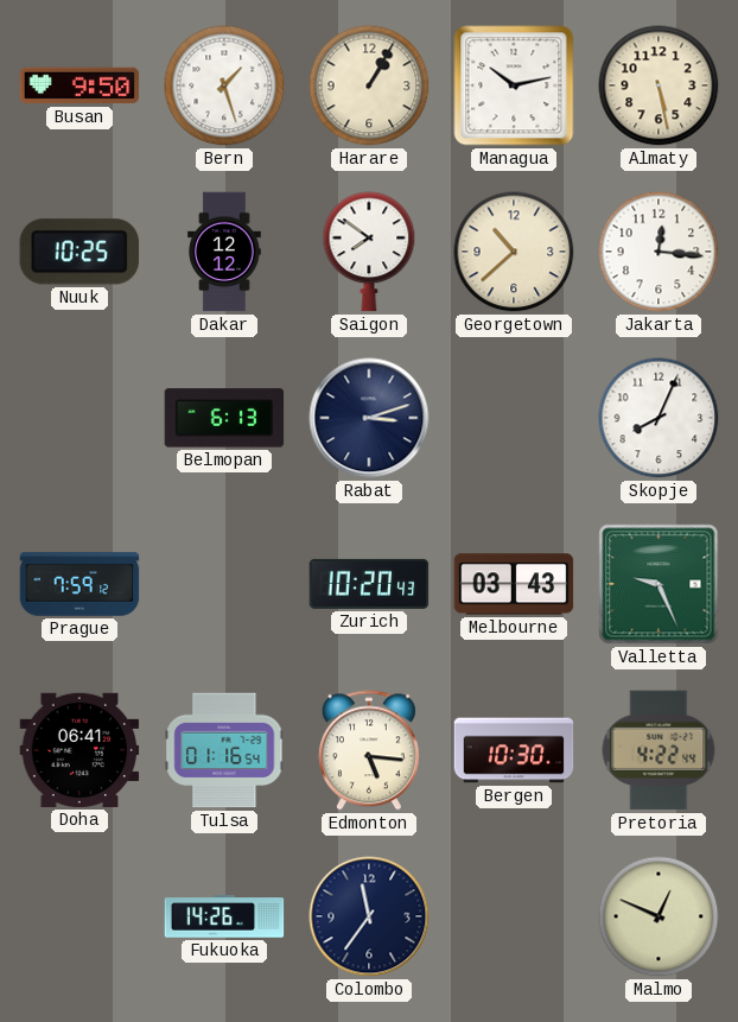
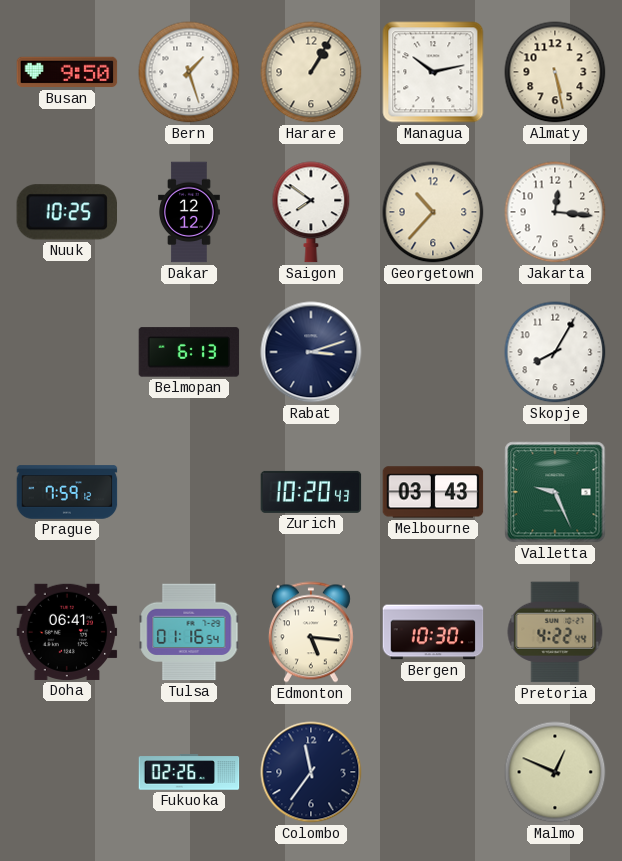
Georgetown: 10:38 -> 10:37
Skopje: 8:04 -> 8:05
Fukuoka: 14:26 -> 02:26
